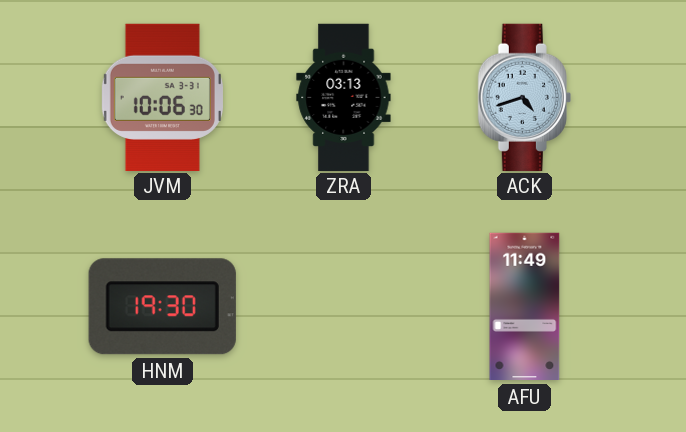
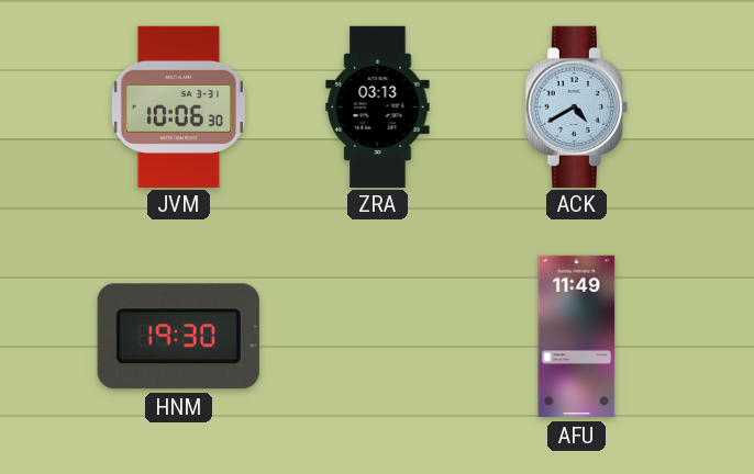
ACK: 4:42 -> 4:40
